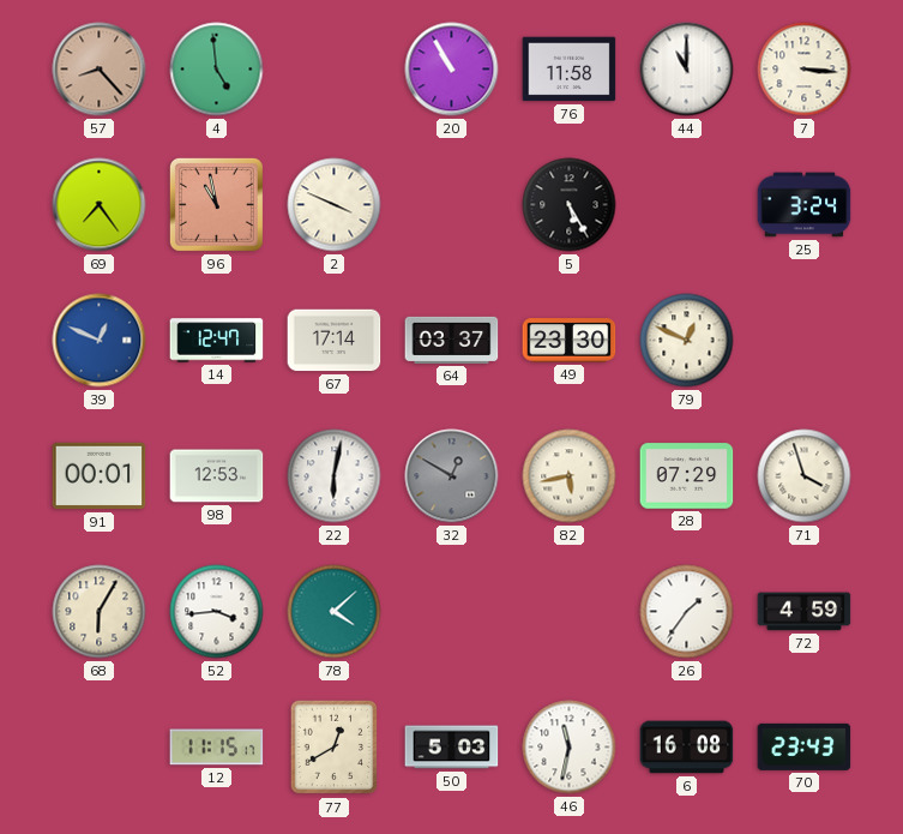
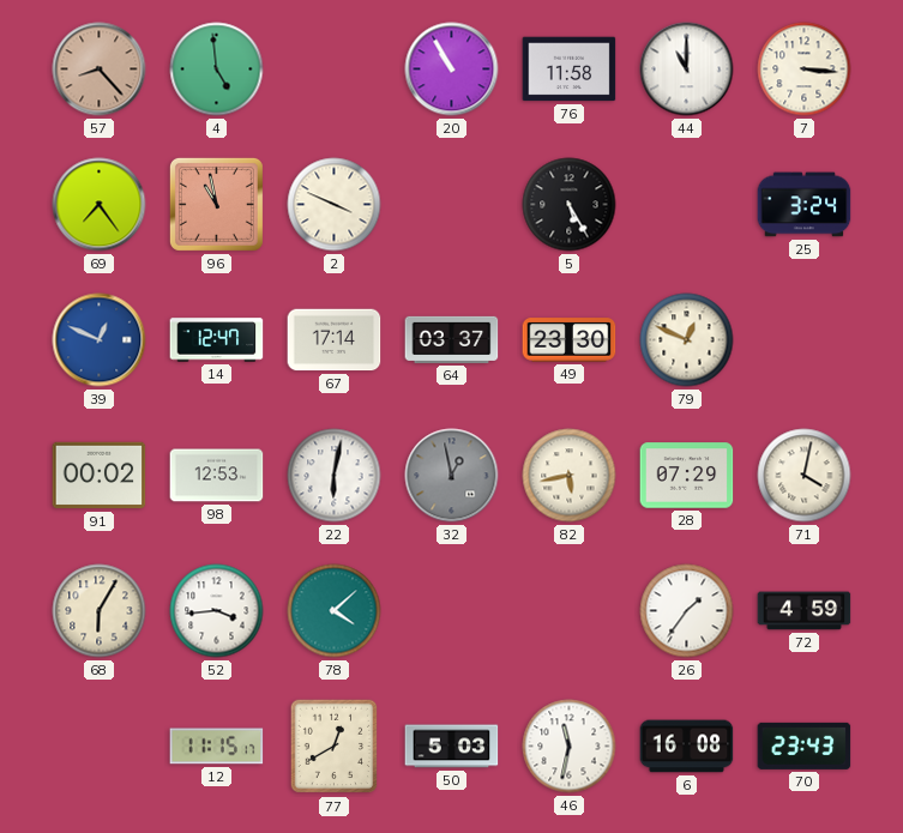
91: 00:01 -> 00:02
32: 12:50 -> 12:58
71: 3:57 -> 4:02
